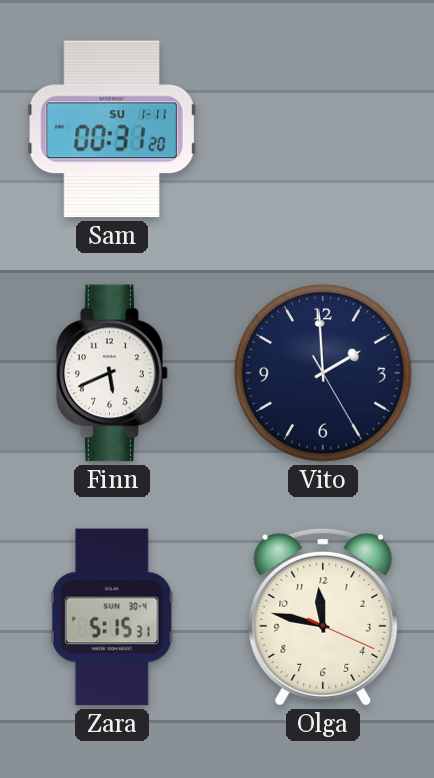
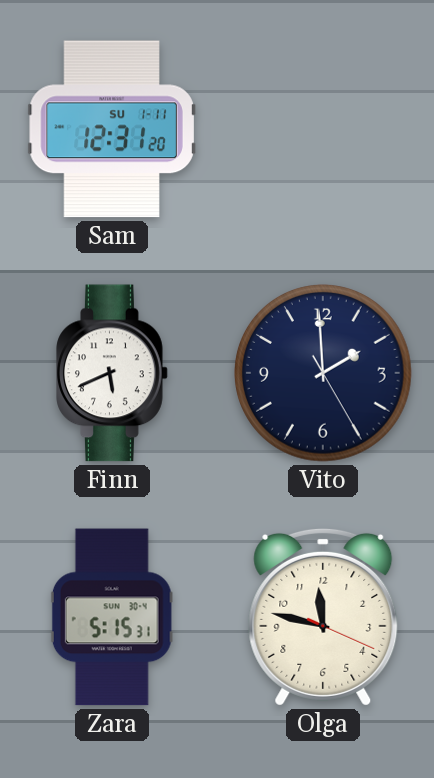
Sam: 00:31 -> 12:31
